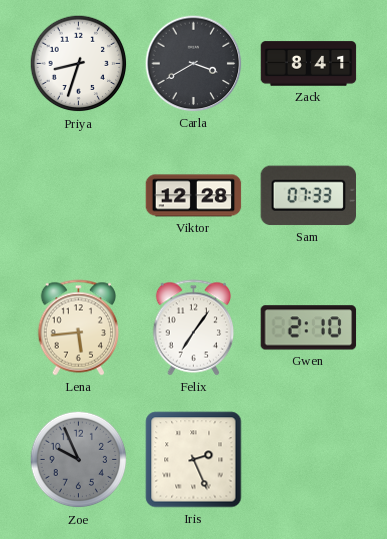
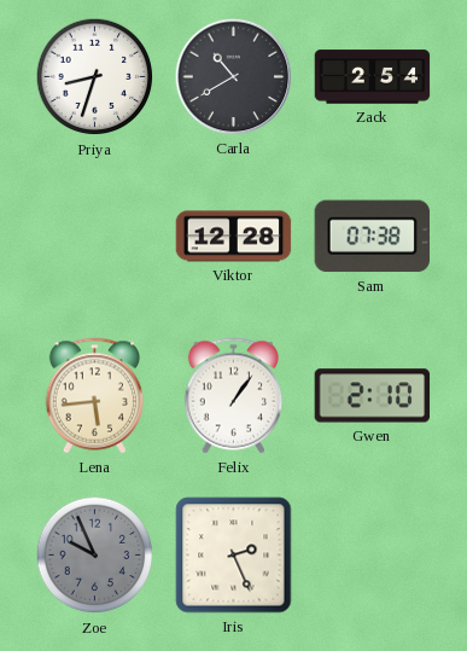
Carla: 3:40 -> 10:40
Zack: 8:41 -> 2:54
Sam: 07:33 -> 07:38
Felix: 7:06 -> 1:06
